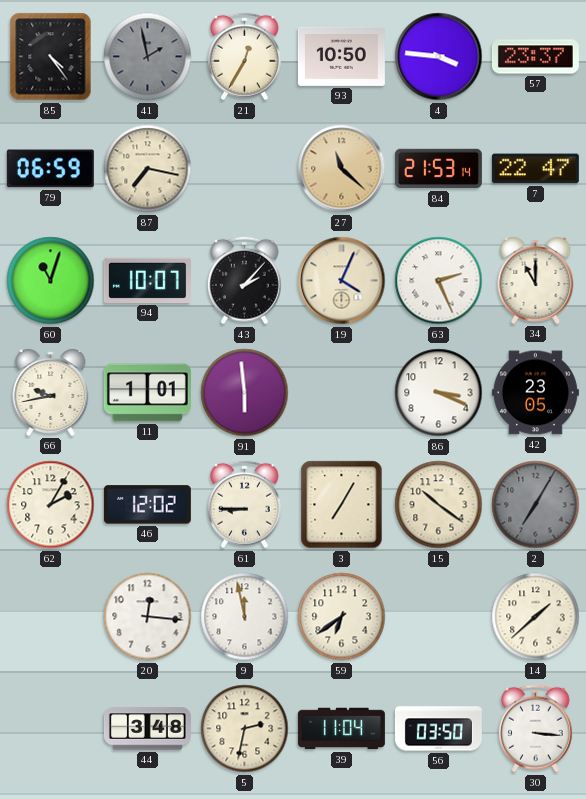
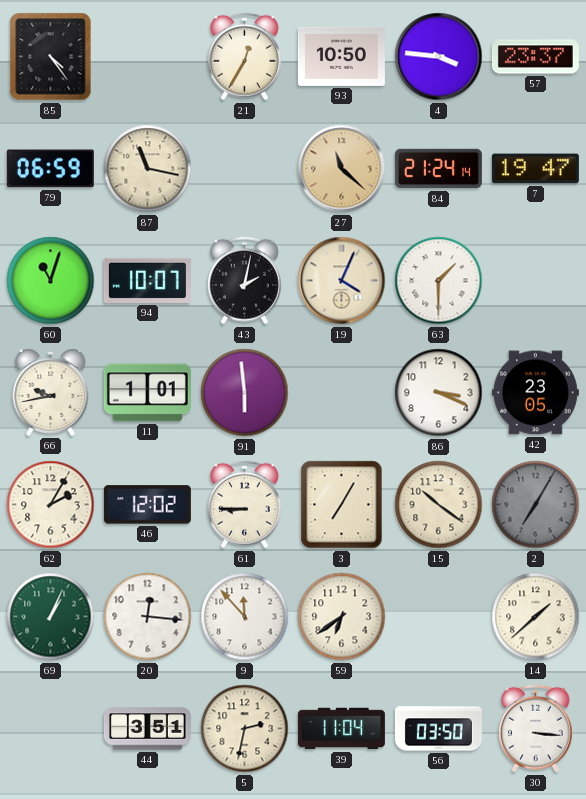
41: 1:58 -> none
87: 7:17 -> 11:17
84: 21:53 -> 21:24
7: 22:47 -> 19:47
43: 2:07 -> 2:02
63: 2:26 -> 1:30
34: 11:00 -> none
69: none -> 1:04
9: 11:58 -> 11:53
44: 3:48 -> 3:51
